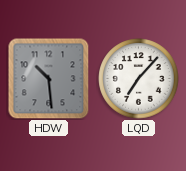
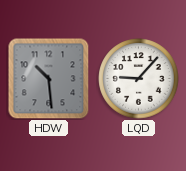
LQD: 7:07 -> 9:07
